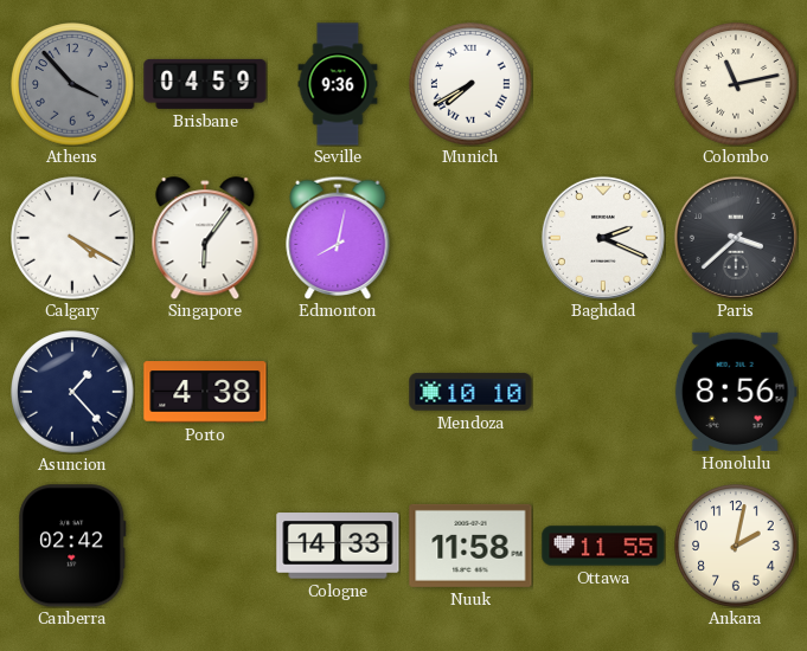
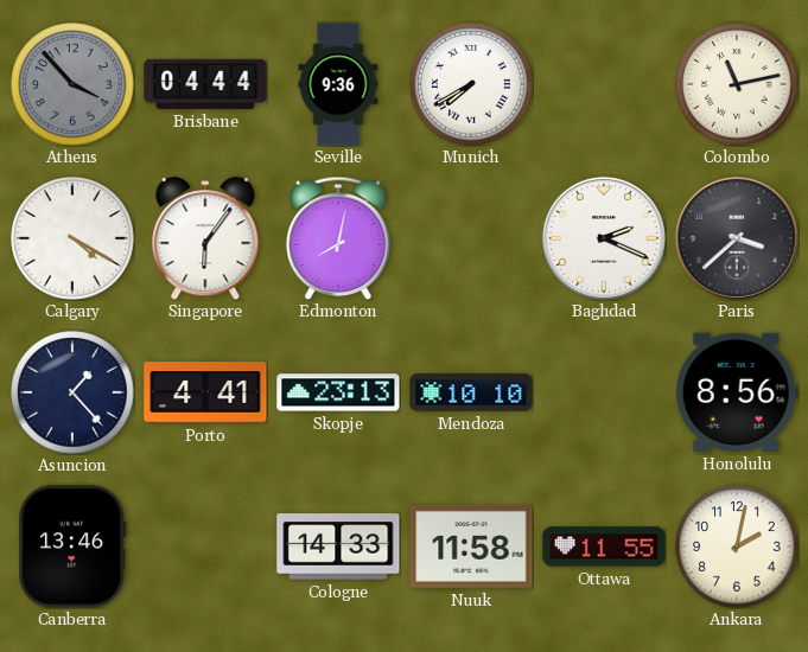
Brisbane: 04:59 -> 04:44
Porto: 4:38 -> 4:41
Skopje: none -> 23:13
Canberra: 02:42 -> 13:46
